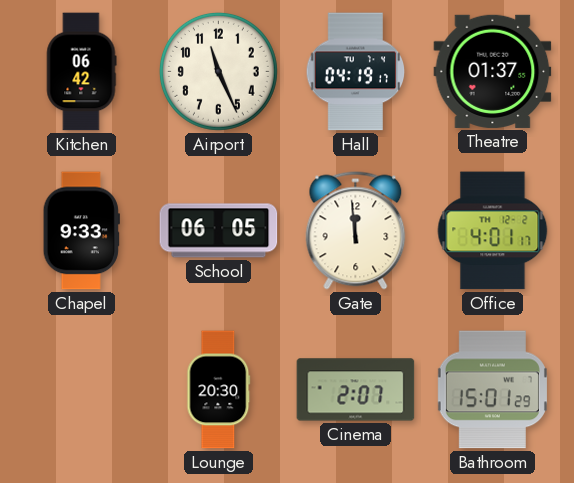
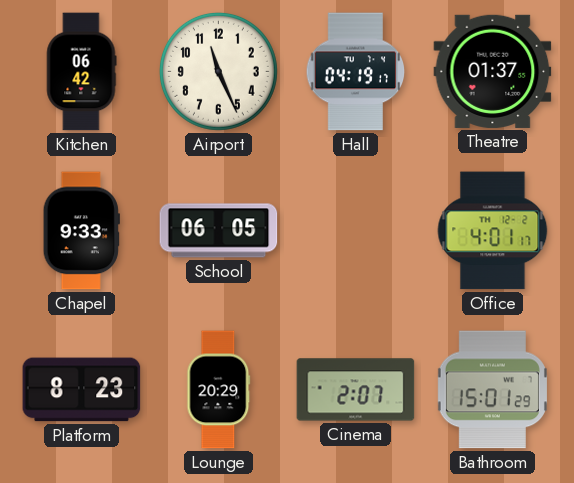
Gate: 11:59 -> none
Platform: none -> 8:23
Lounge: 20:30 -> 20:29
